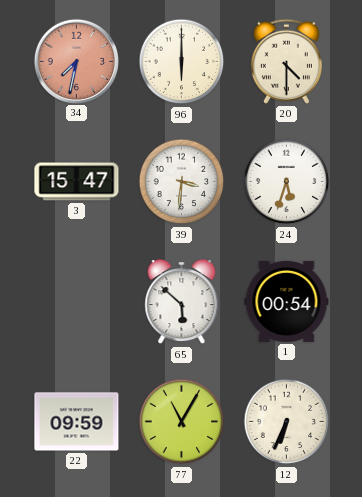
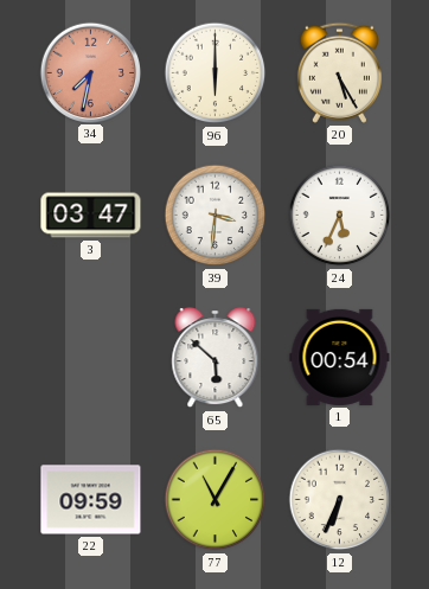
20: 4:30 -> 5:25
3: 15:47 -> 03:47
24: 5:33 -> 5:34
